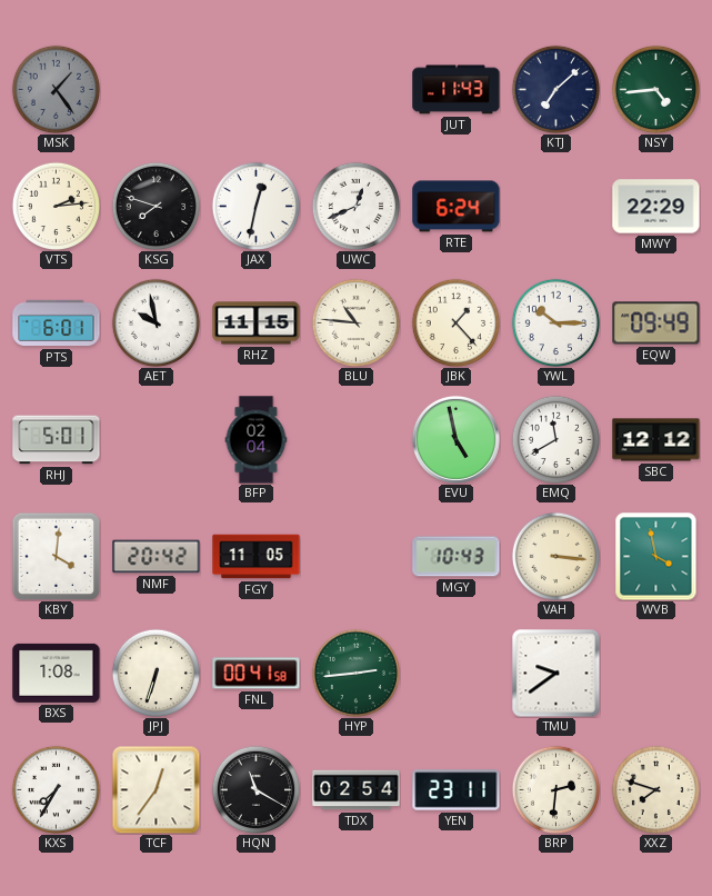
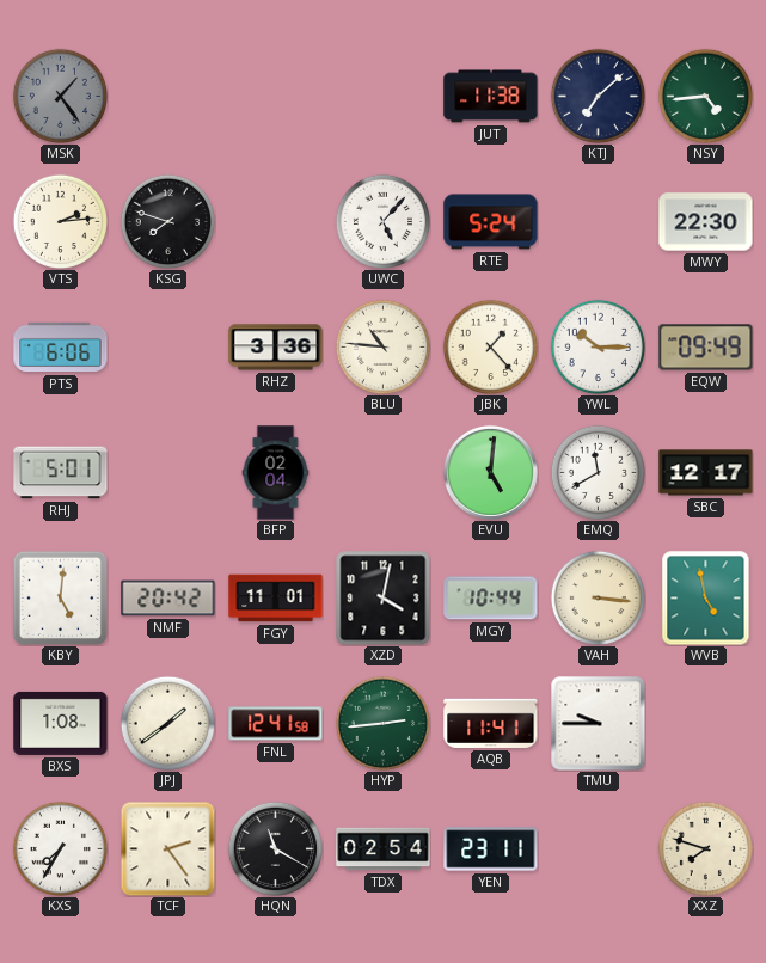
JUT: 11:43 -> 11:38
JAX: 12:32 -> none
UWC: 12:41 -> 5:07
RTE: 6:24 -> 5:24
MWY: 22:29 -> 22:30
PTS: 6:01 -> 6:06
AET: 9:58 -> none
RHZ: 11:15 -> 3:36
EVU: 4:58 -> 5:01
SBC: 12:12 -> 12:17
KBY: 4:01 -> 5:01
FGY: 11:05 -> 11:01
XZD: none -> 4:02
MGY: 10:43 -> 10:44
WVB: 3:58 -> 4:58
JPJ: 6:33 -> 1:39
FNL: 00:41 -> 12:41
AQB: none -> 11:41
TMU: 9:39 -> 9:45
TCF: 12:36 -> 2:24
BRP: 2:31 -> none
